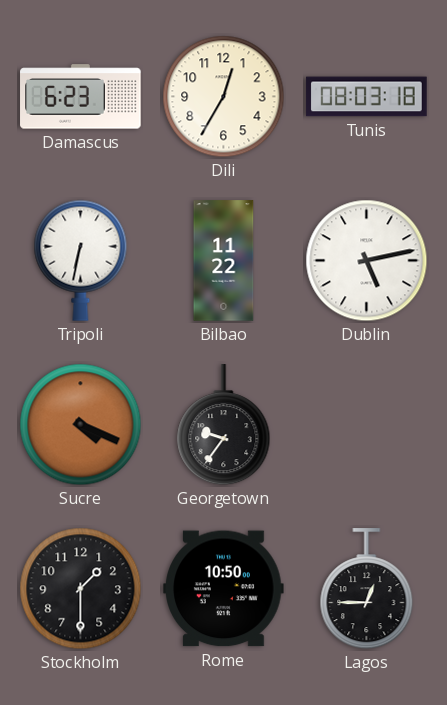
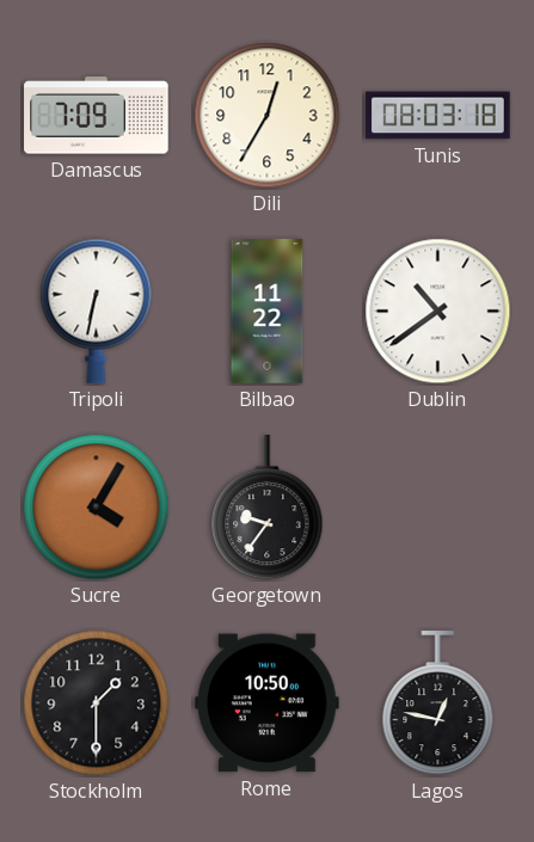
Damascus: 6:23 -> 7:09
Dublin: 5:13 -> 10:39
Sucre: 4:19 -> 4:05
Lagos: 12:45 -> 12:47
